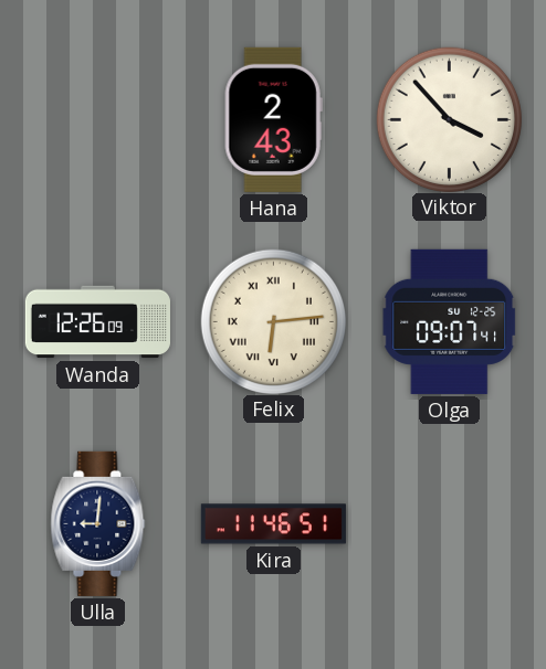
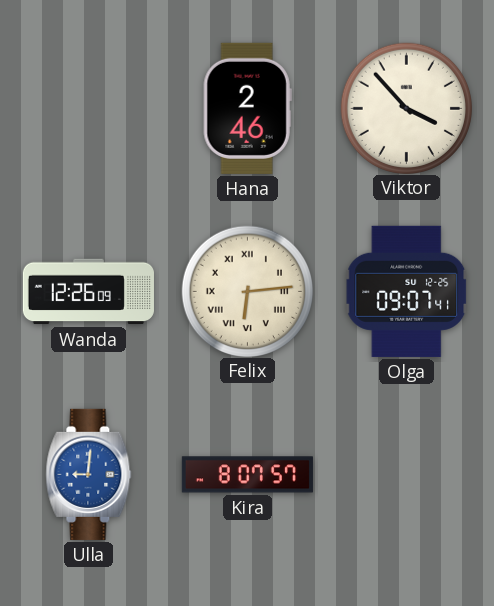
Hana: 2:43 -> 2:46
Ulla dial: navy -> blue
Kira: 11:46 -> 8:07
